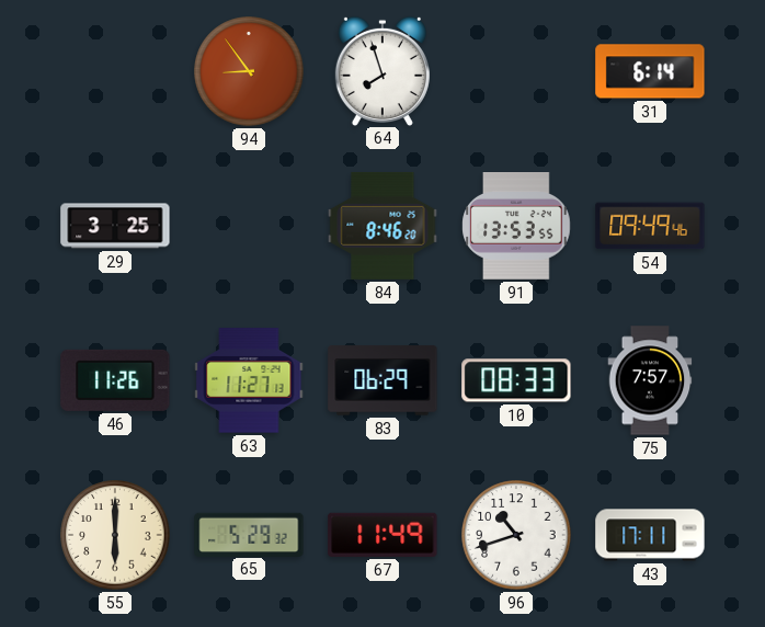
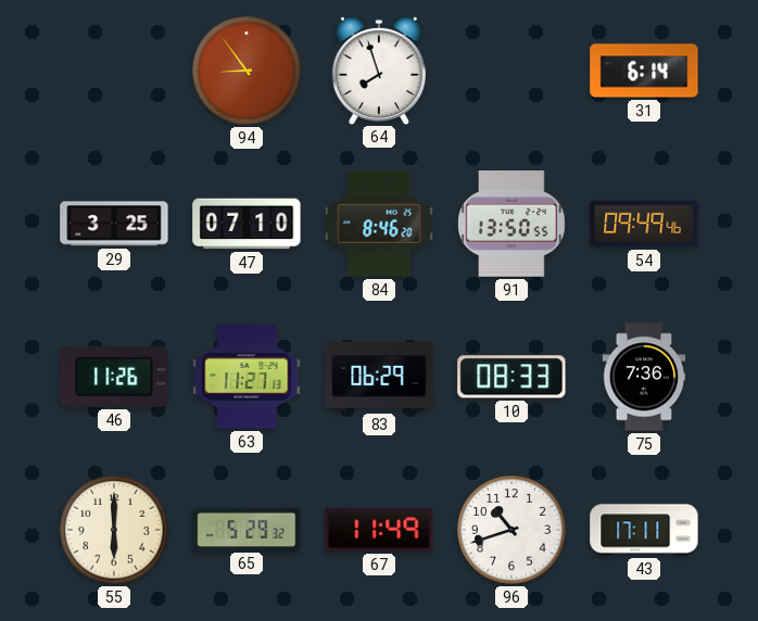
47: none -> 07:10
91: 13:53 -> 13:50
75: 7:57 -> 7:36
